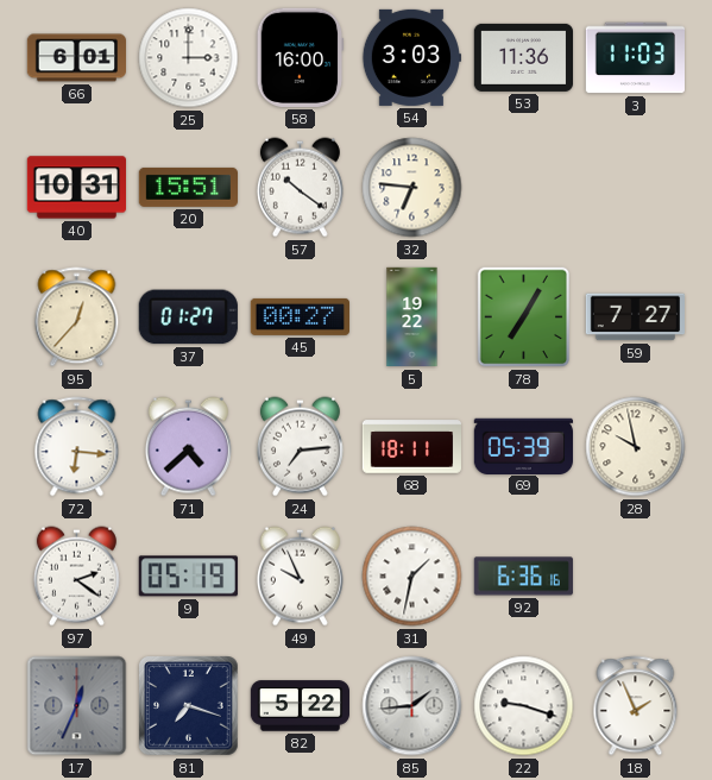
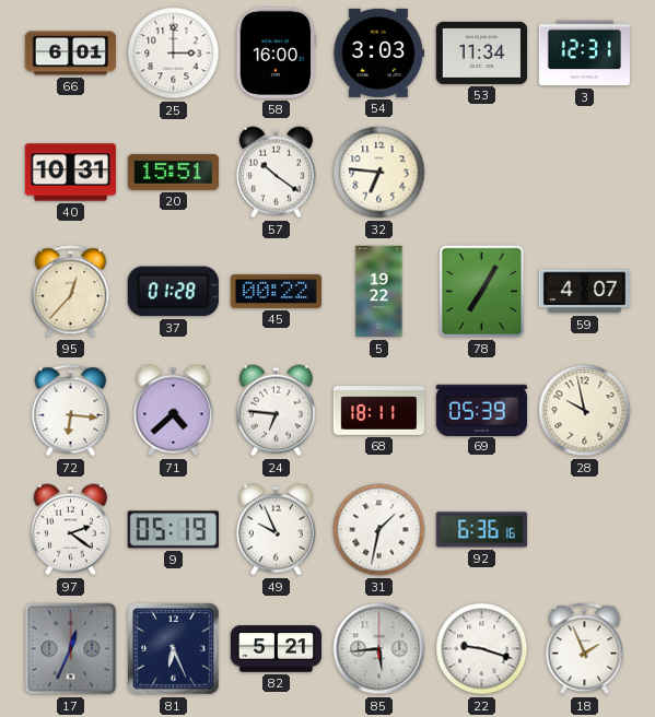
53: 11:36 -> 11:34
3: 11:03 -> 12:31
37: 01:27 -> 01:28
45: 00:27 -> 00:22
59: 7:27 -> 4:07
24: 7:14 -> 6:46
81: 7:18 -> 6:26
82: 5:22 -> 5:21
85: 1:44 -> 5:44
